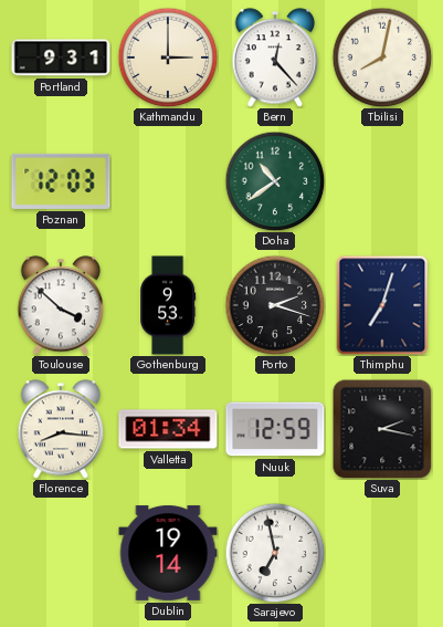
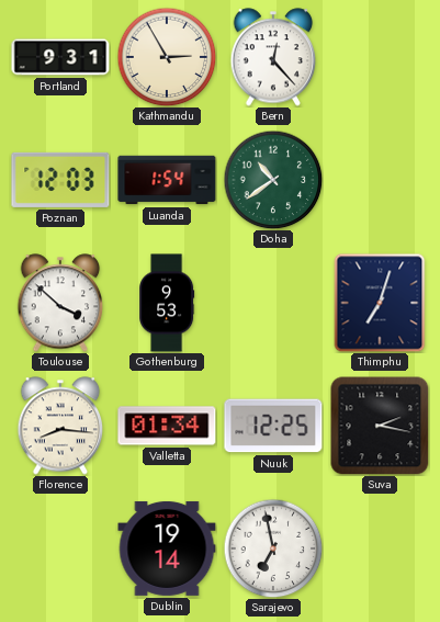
Kathmandu: 3:00 -> 2:55
Tbilisi: 8:02 -> none
Luanda: none -> 1:54
Porto: 2:18 -> none
Nuuk: 12:59 -> 12:25
